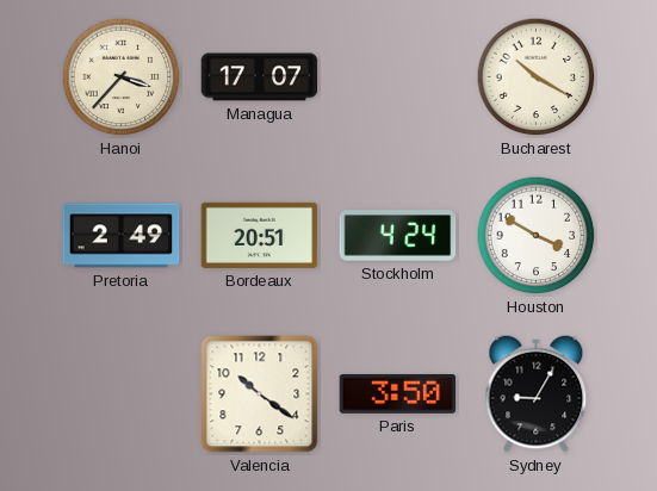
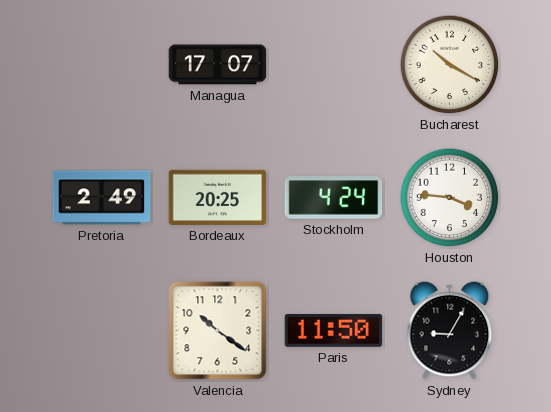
Hanoi: 3:37 -> none
Bordeaux: 20:51 -> 20:25
Houston: 3:50 -> 3:46
Paris: 3:50 -> 11:50
